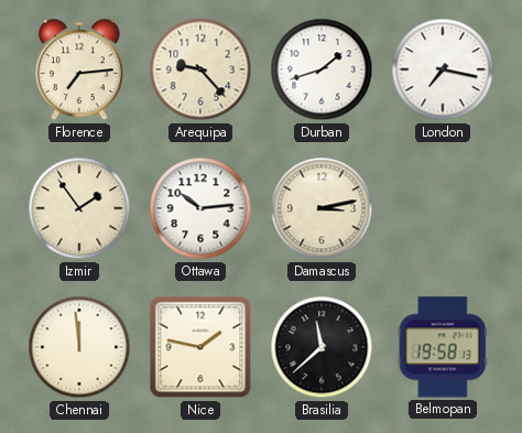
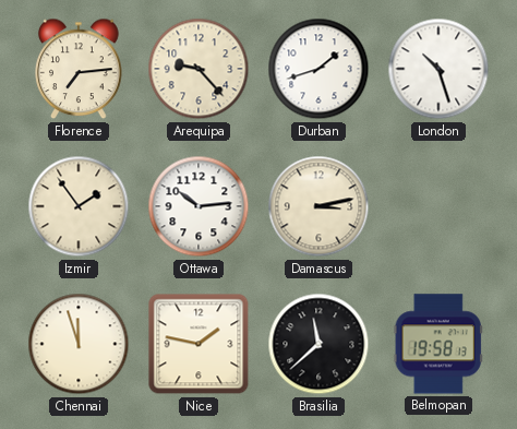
London: 7:17 -> 10:27
Chennai: 11:59 -> 11:57
